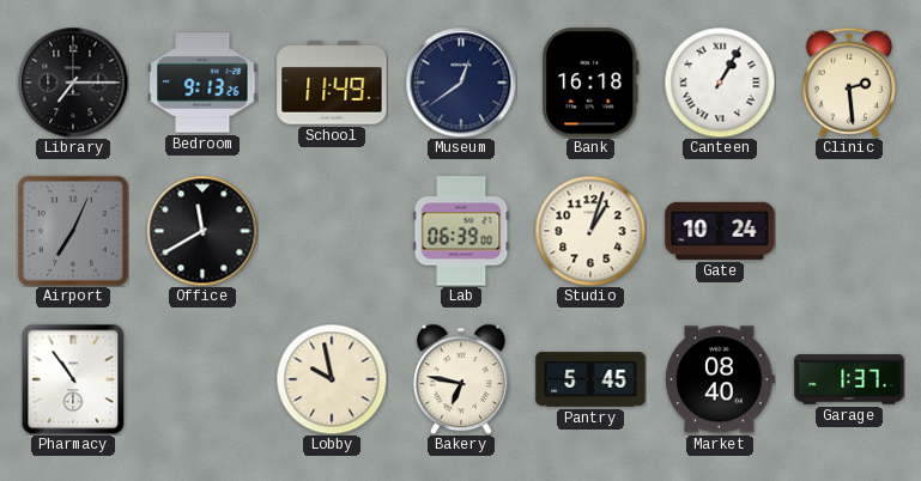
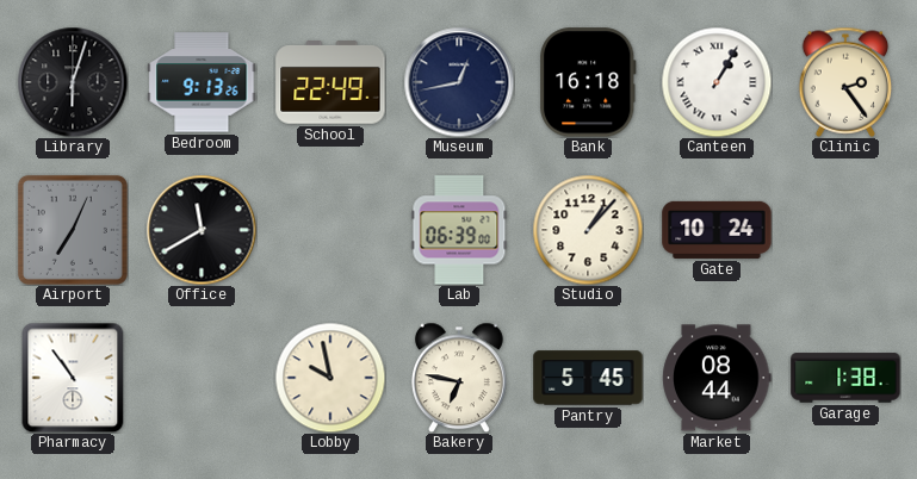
Library: 7:15 -> 6:03
School: 11:49 -> 22:49
Museum: 12:39 -> 12:43
Clinic: 2:29 -> 2:24
Studio: 1:03 -> 1:07
Market: 08:40 -> 08:44
Garage: 1:37 -> 1:38
